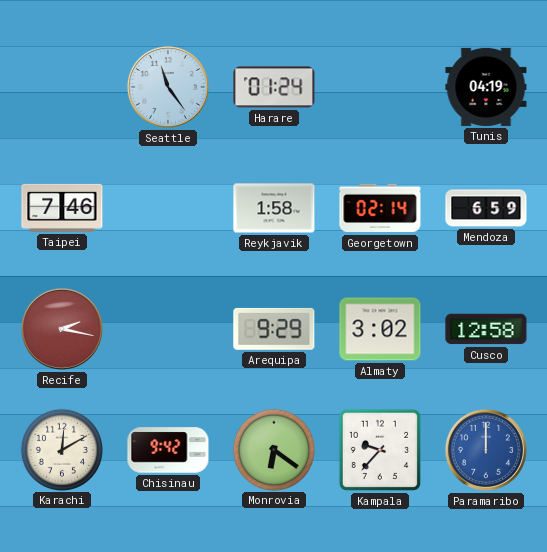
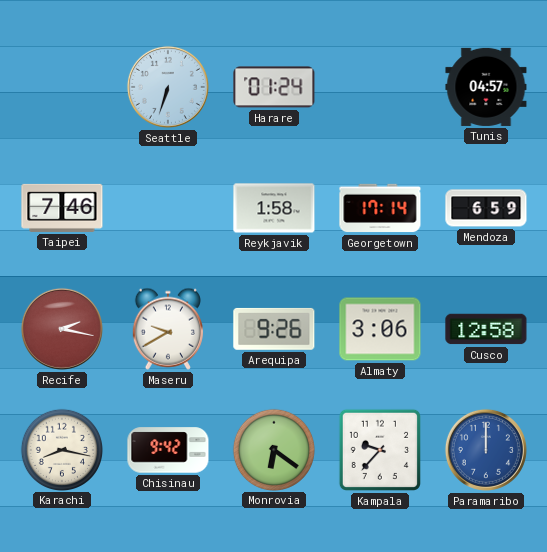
Seattle: 11:24 -> 6:33
Tunis: 04:19 -> 04:57
Georgetown: 02:14 -> 17:14
Maseru: none -> 9:40
Arequipa: 9:29 -> 9:26
Almaty: 3:02 -> 3:06
Karachi: 12:10 -> 8:17
